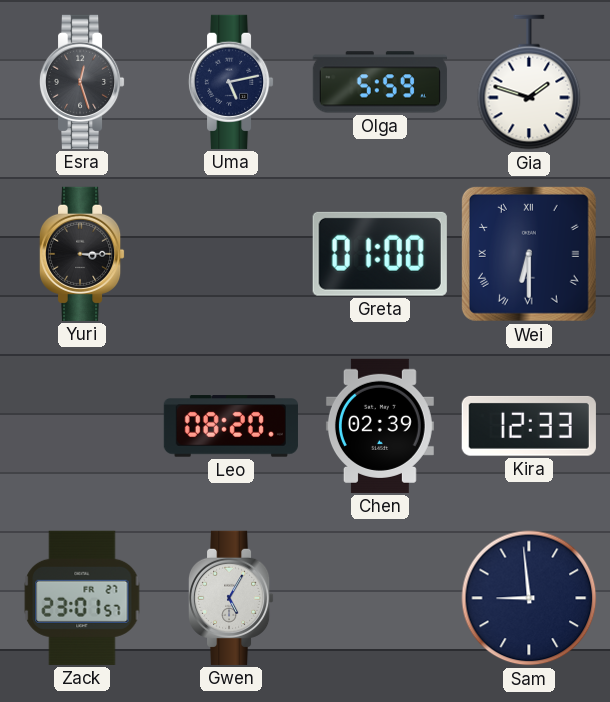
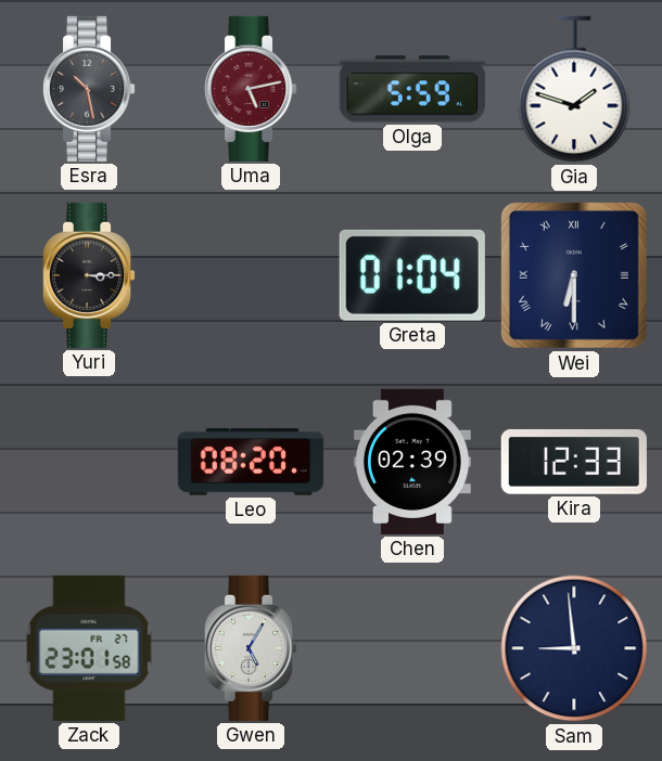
Esra: 12:27 -> 10:28
Uma dial: navy -> burgundy
Greta: 01:00 -> 01:04
Zack: 23:01:57 -> 23:01:58
